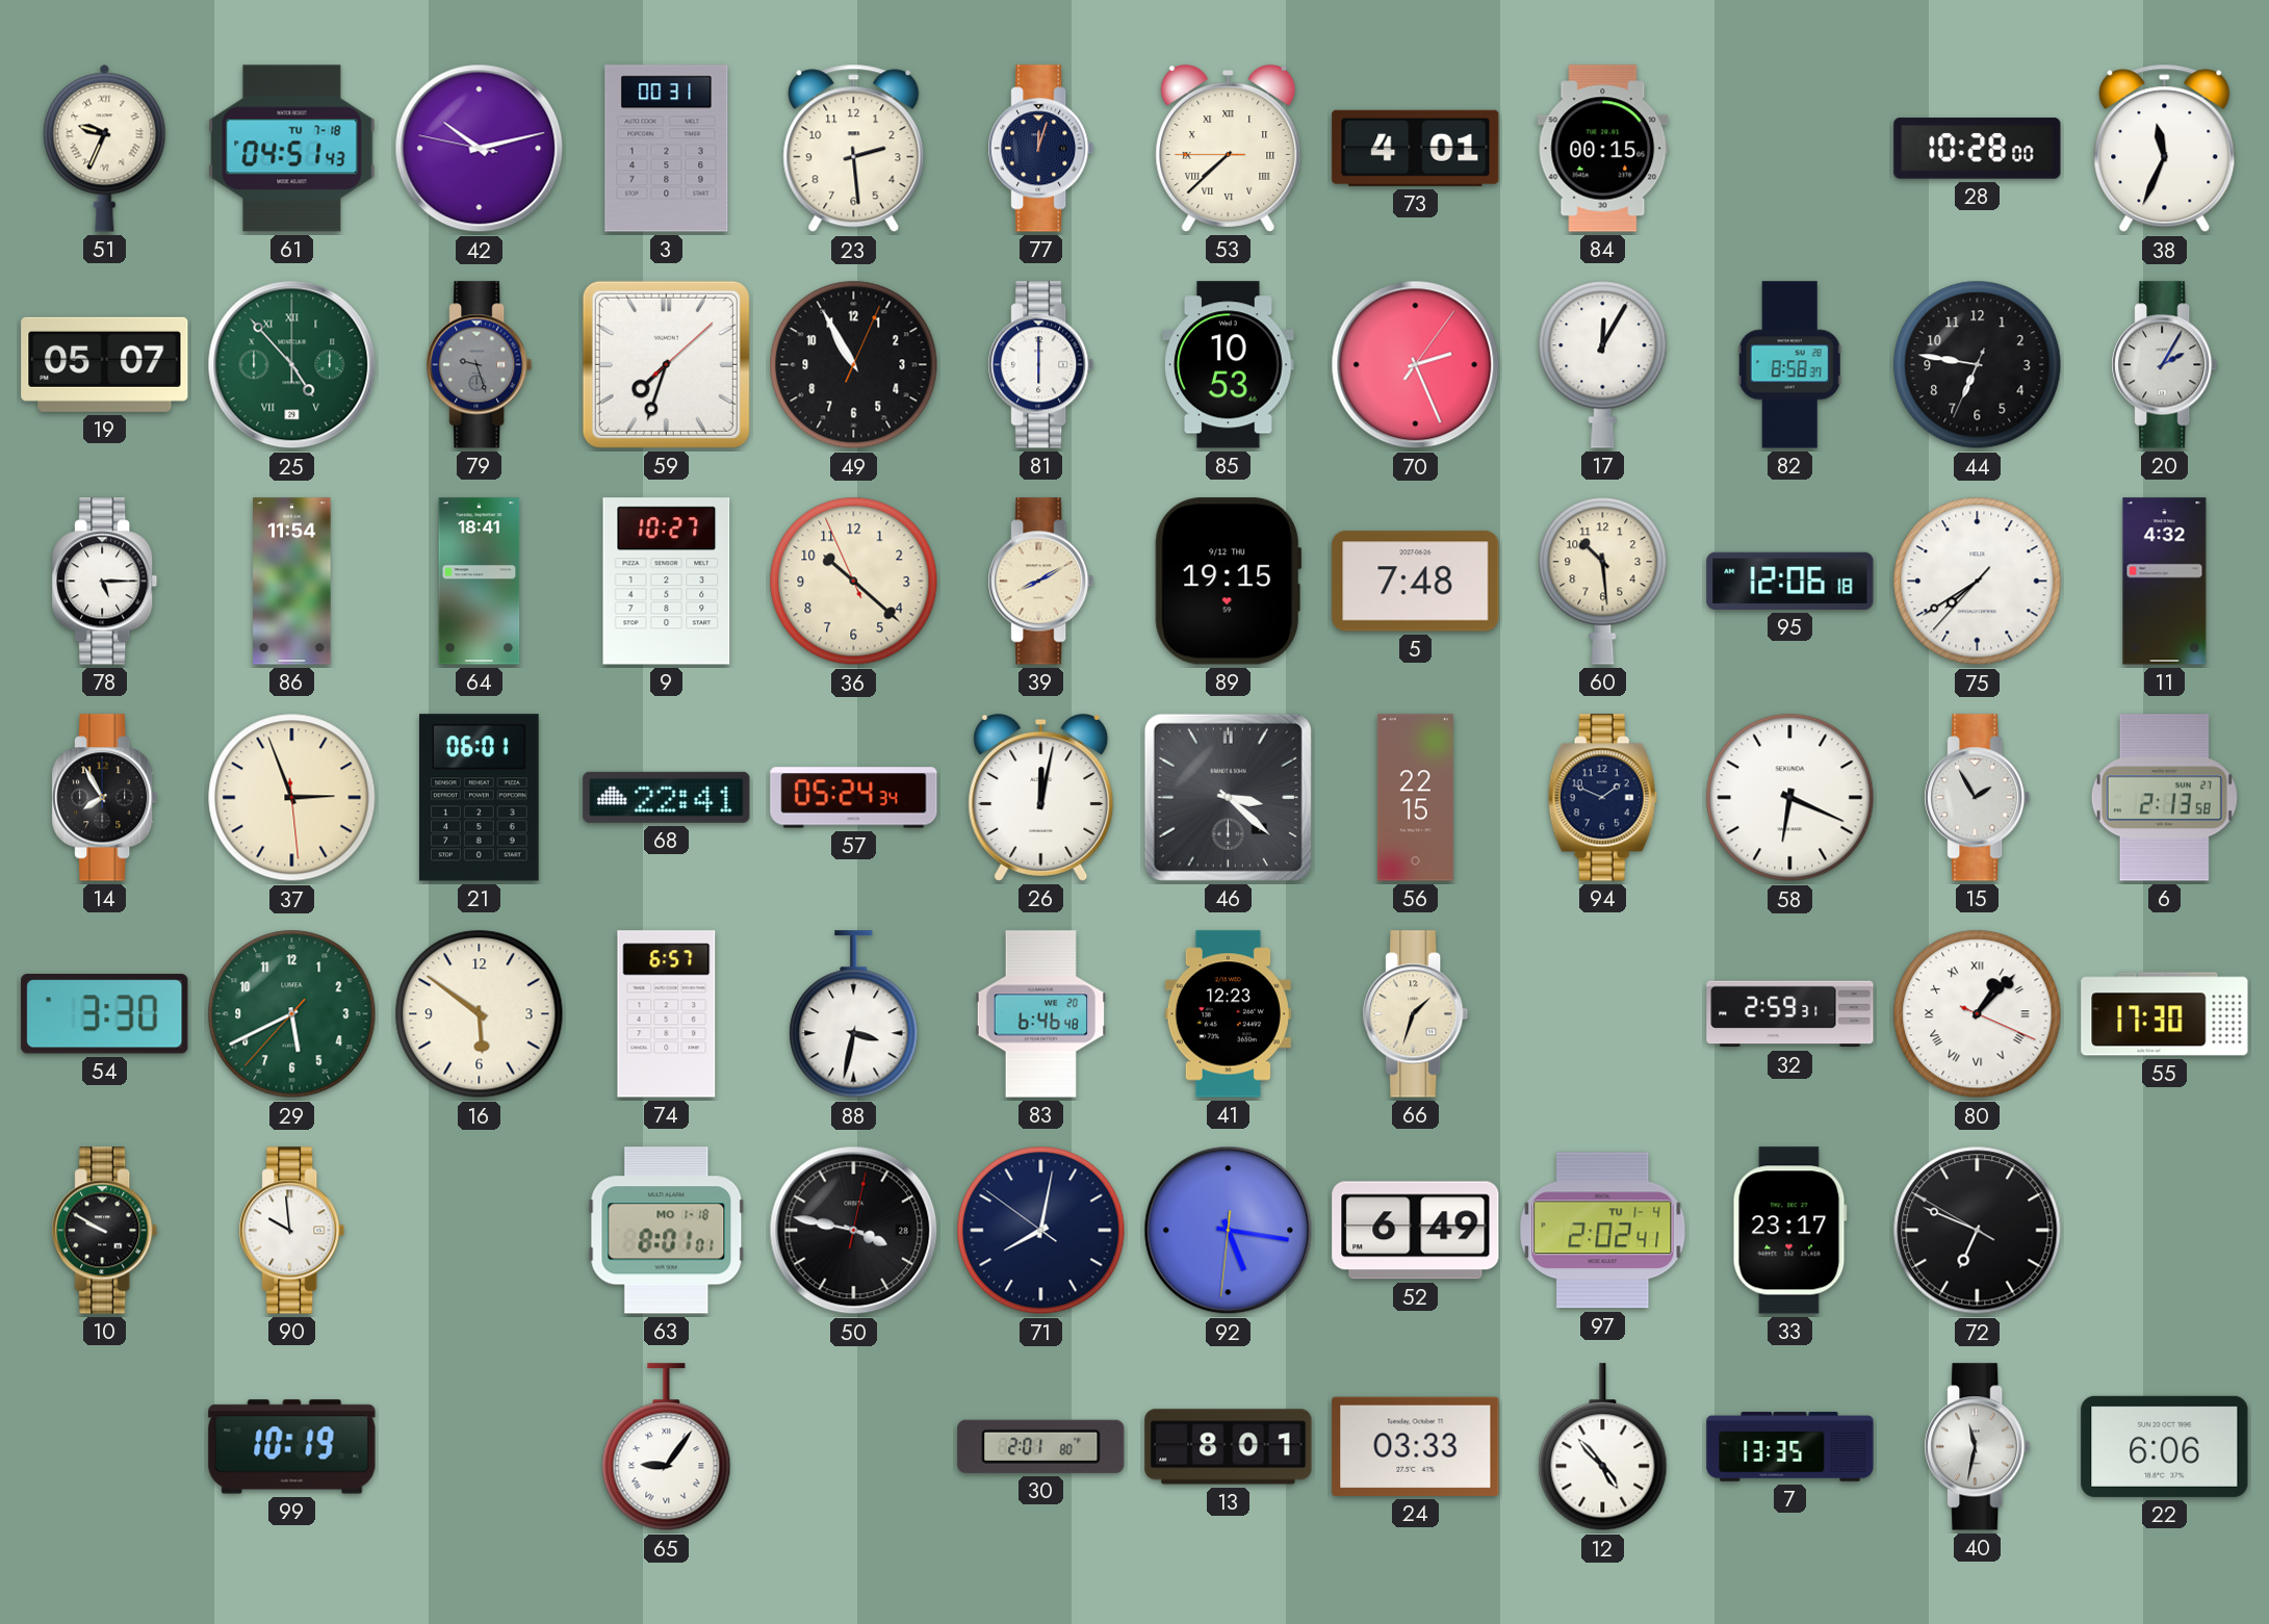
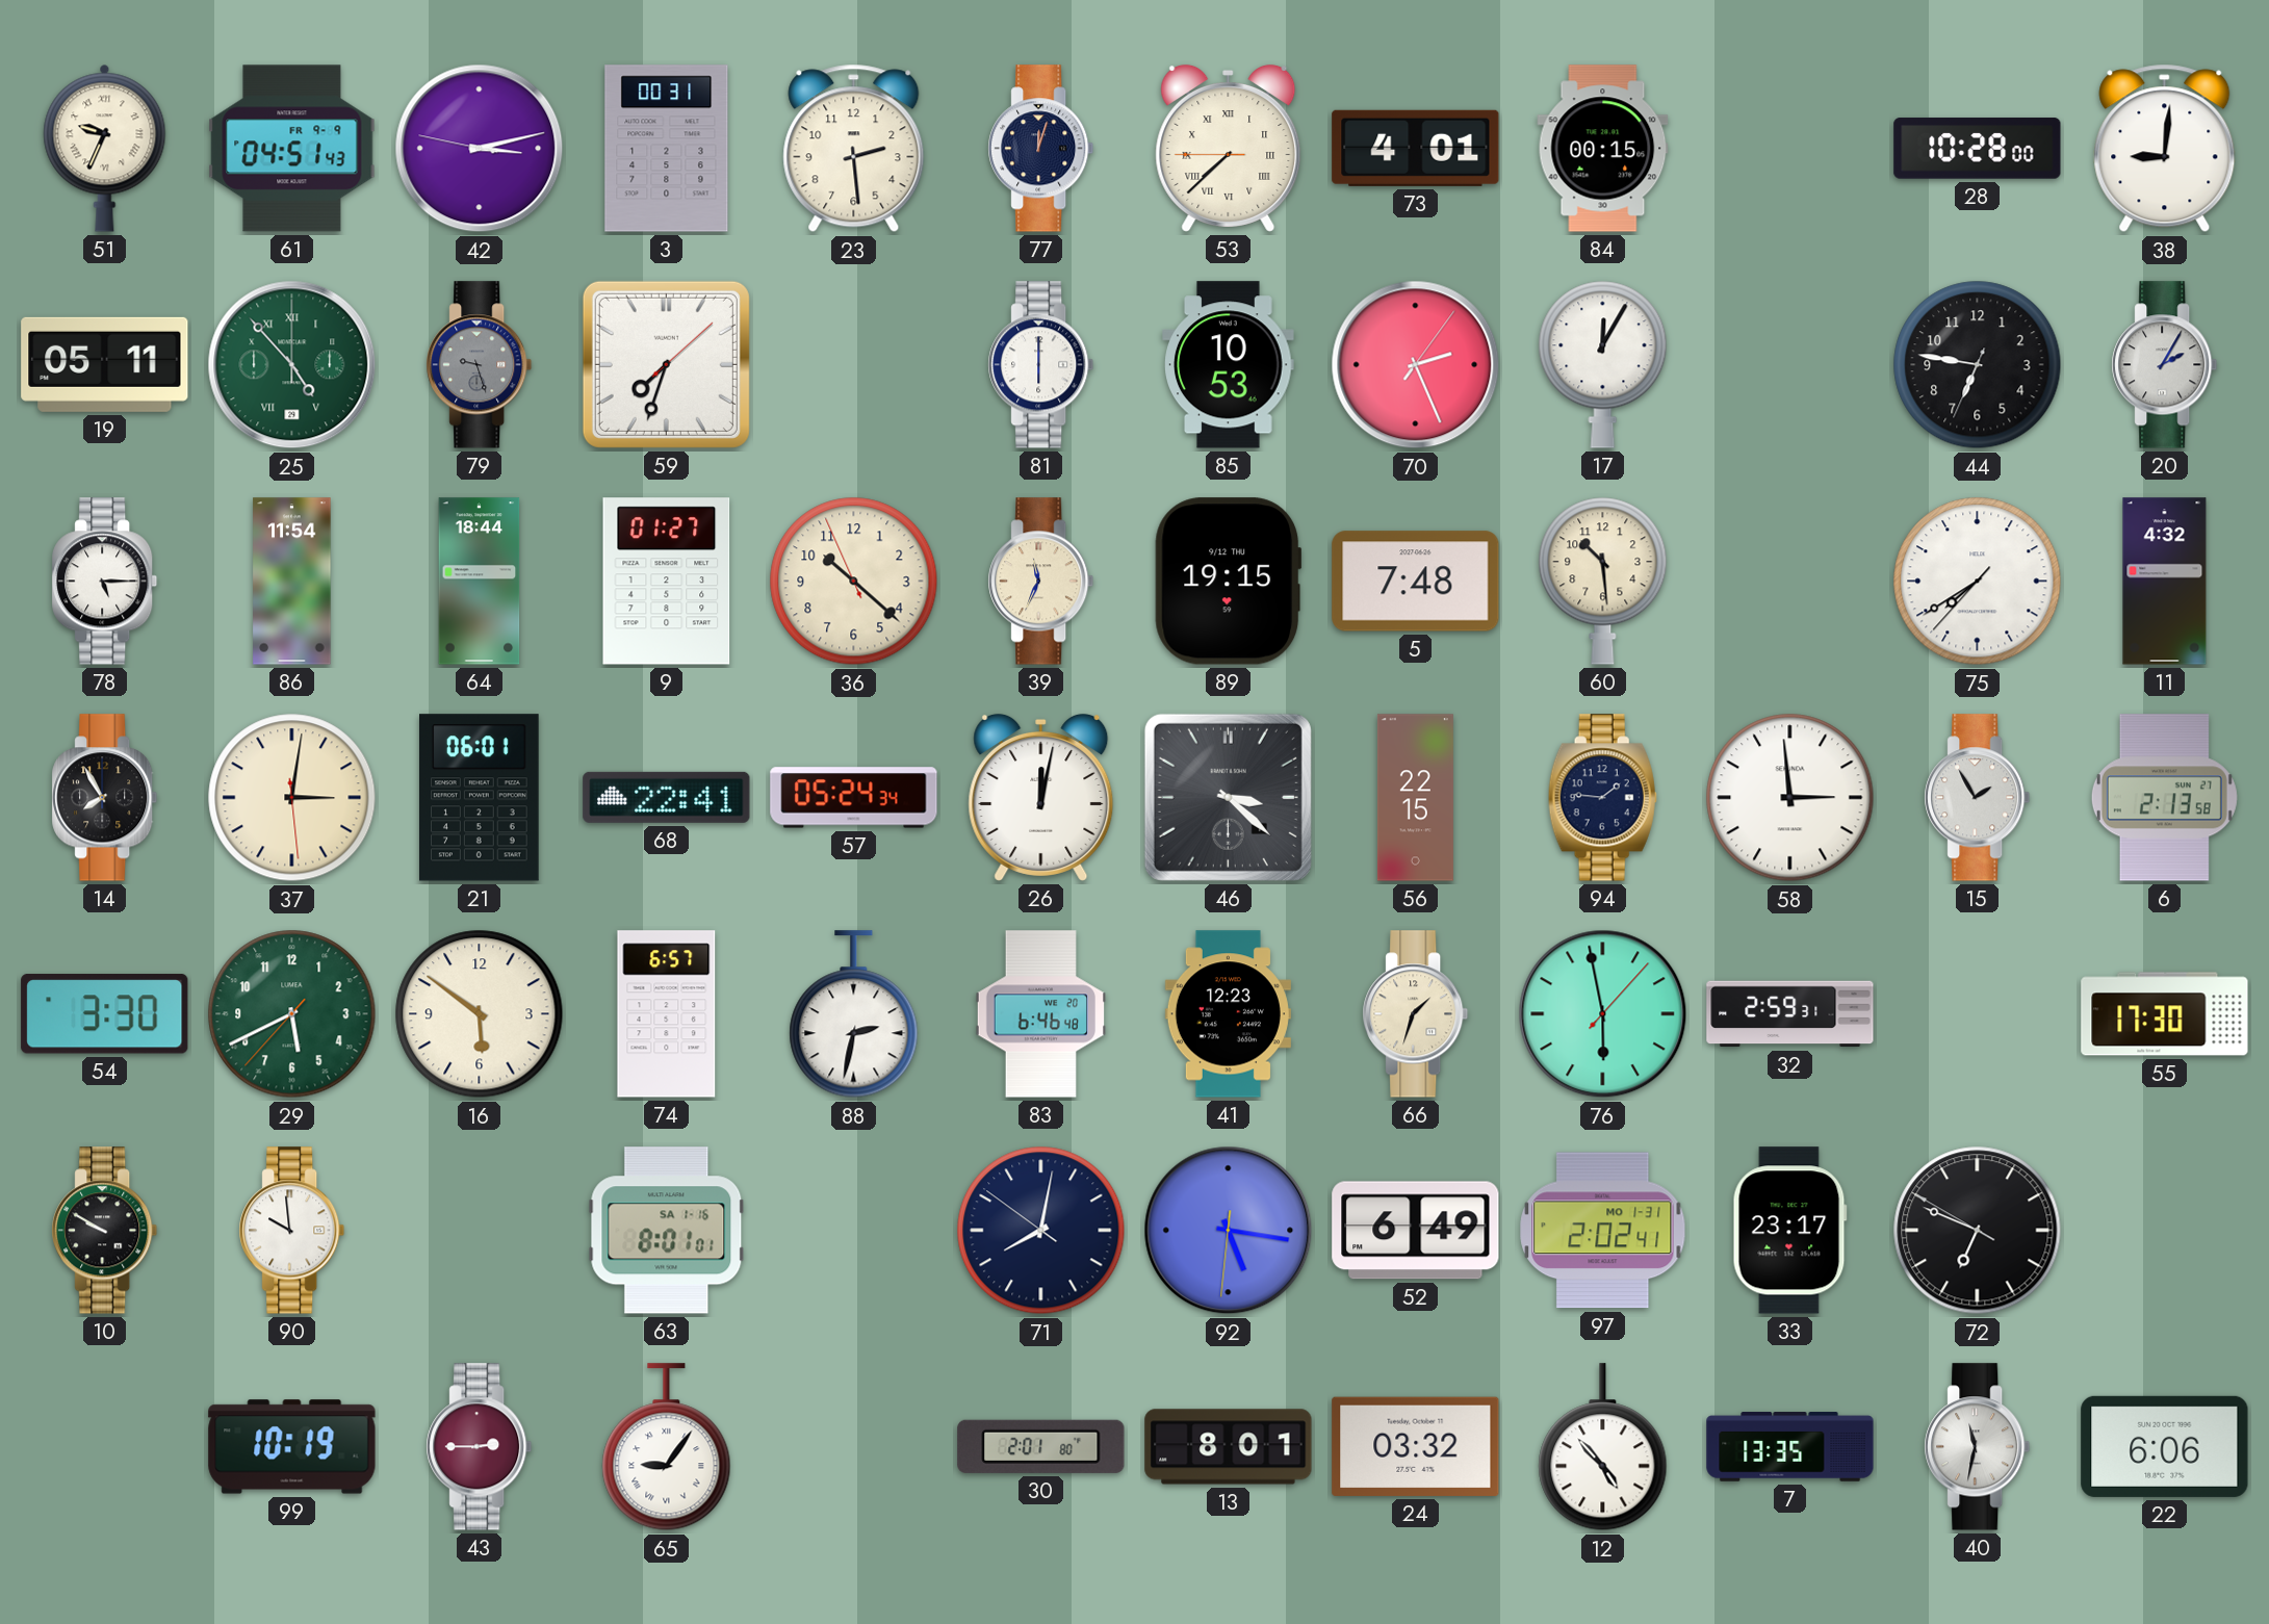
61 date: TU 7-18 -> FR 9-9
42: 10:12 -> 3:12
38: 11:34 -> 9:01
19: 05:07 -> 05:11
49: 10:55 -> none
82: 8:58 -> none
64: 18:41 -> 18:44
9: 10:27 -> 01:27
39: 8:10 -> 11:34
95: 12:06 -> none
37: 2:56 -> 3:01
94: 1:49 -> 1:46
58: 6:19 -> 2:59
88: 3:32 -> 2:32
76: none -> 5:58
80: 1:07 -> none
63 date: MO 1-18 -> SA 1-16
50: 3:47 -> none
97 date: TU 1-4 -> MO 1-31
43: none -> 2:45
24: 03:33 -> 03:32
